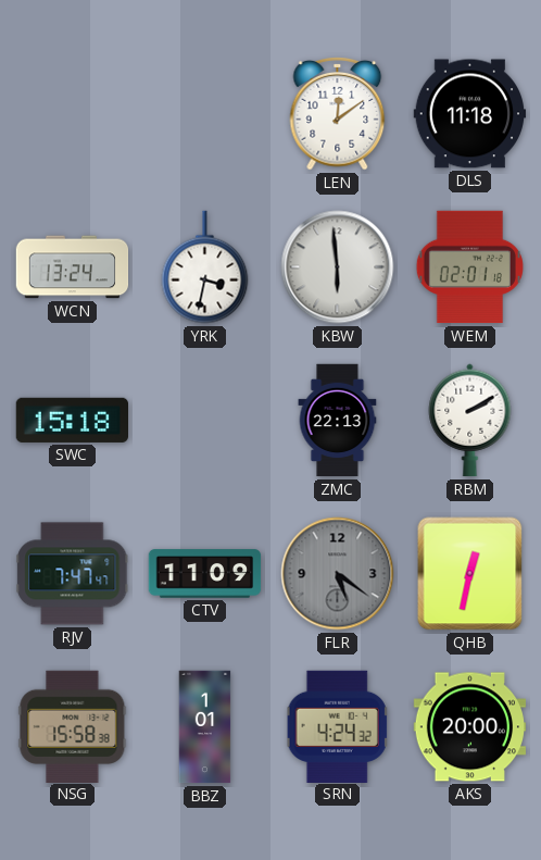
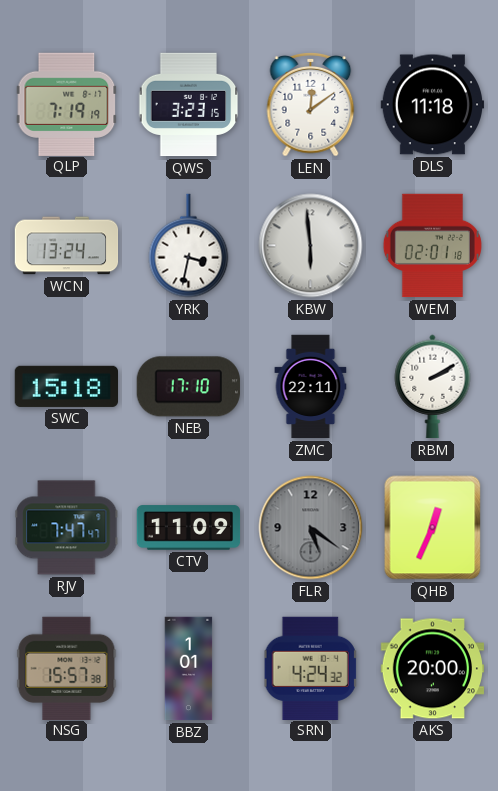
QLP: none -> 7:19
QWS: none -> 3:23
NEB: none -> 17:10
ZMC: 22:13 -> 22:11
QHB: 12:32 -> 12:34
NSG: 15:58 -> 15:57
